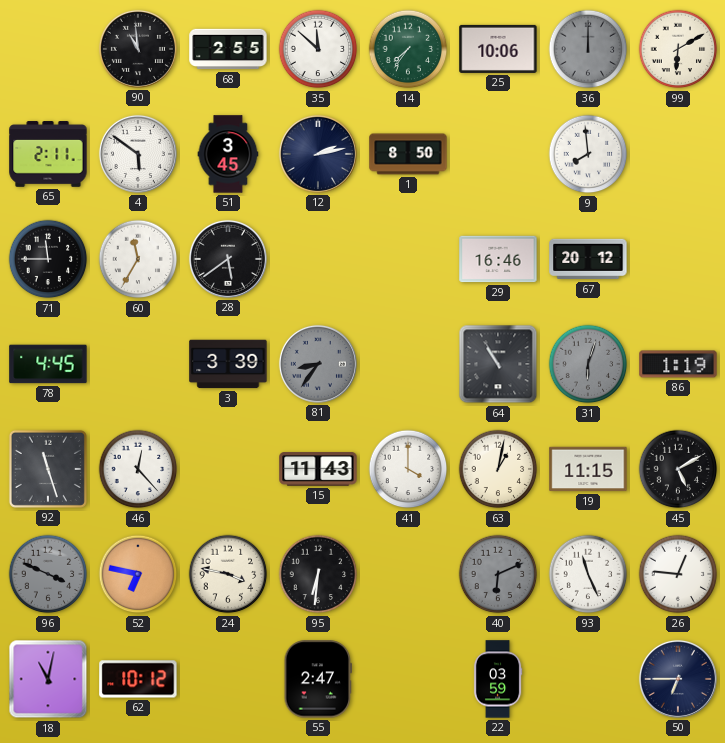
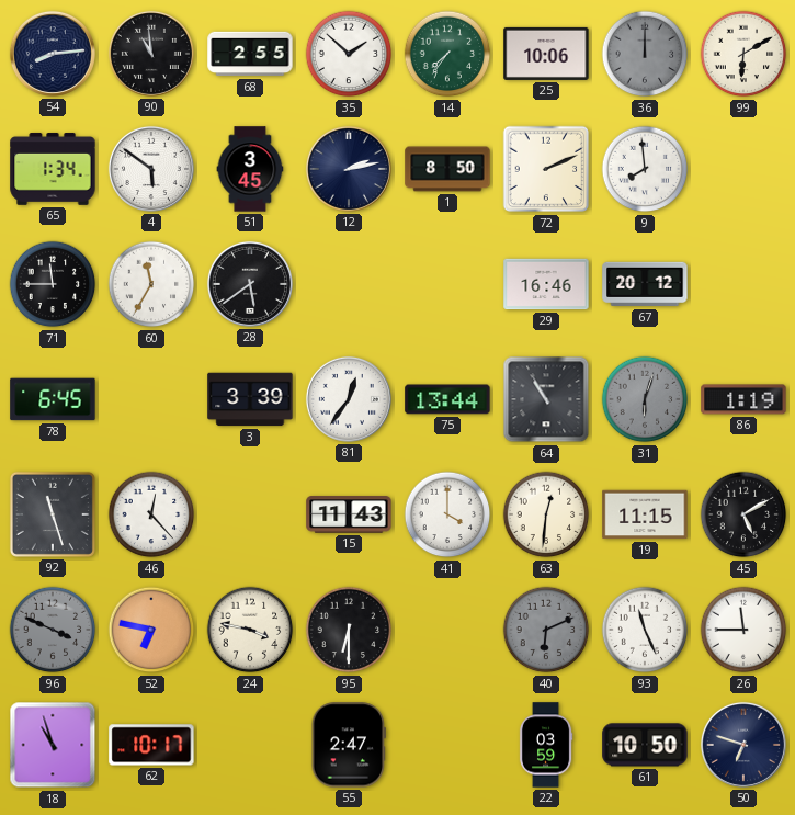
54: none -> 8:14
35: 11:52 -> 1:52
65: 2:11 -> 1:34
72: none -> 2:11
78: 4:45 -> 6:45
81: 8:36 -> 12:36
81 dial: grey -> white
75: none -> 13:44
63: 1:02 -> 12:31
95: 6:31 -> 6:30
26: 12:46 -> 11:45
18: 11:02 -> 10:57
62: 10:12 -> 10:17
61: none -> 10:50
50: 6:45 -> 6:48
